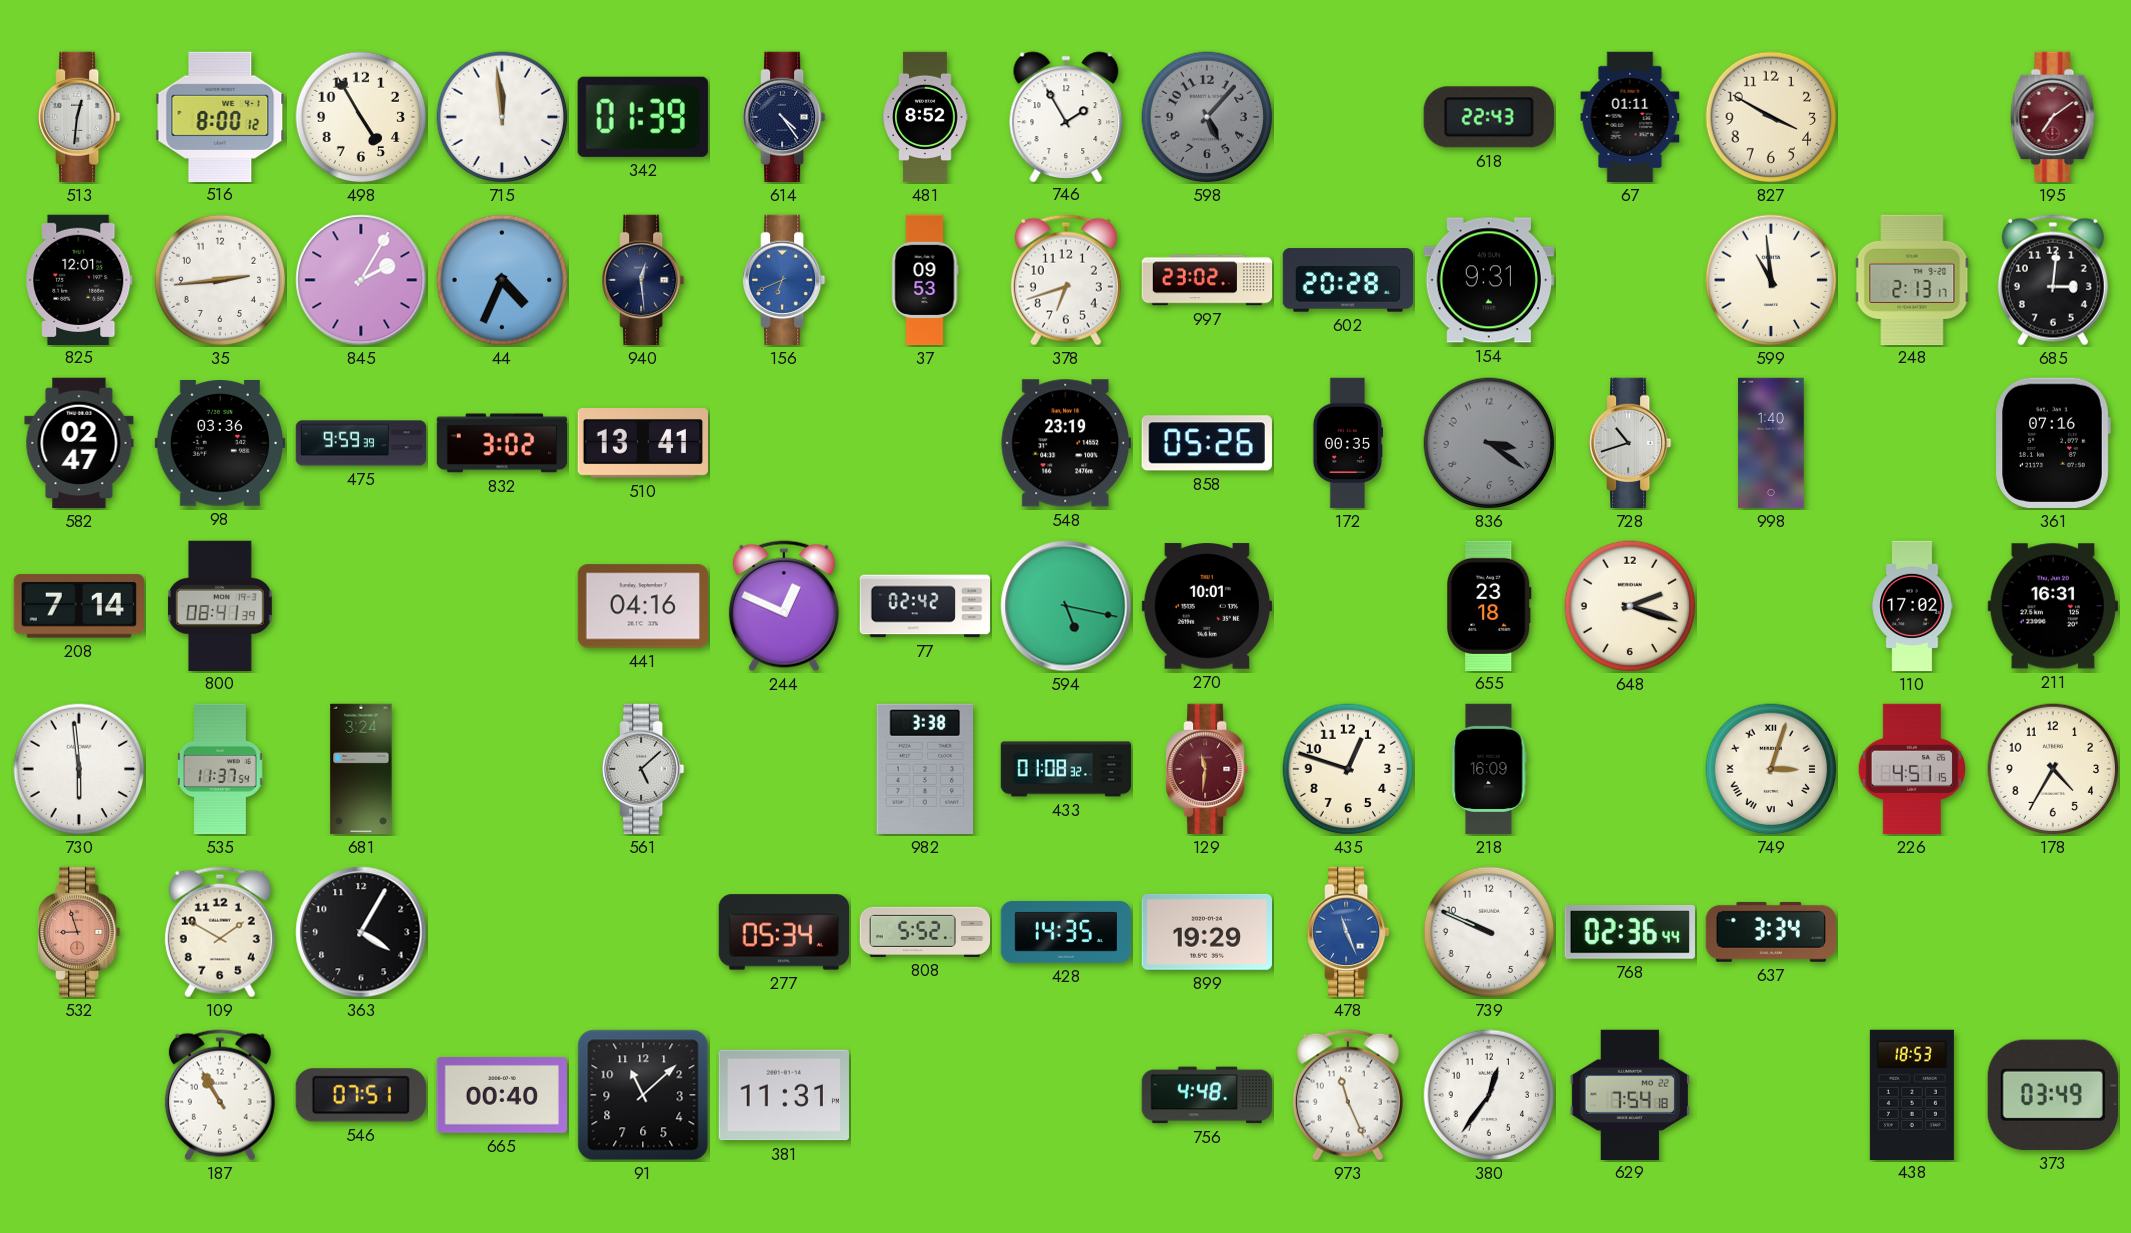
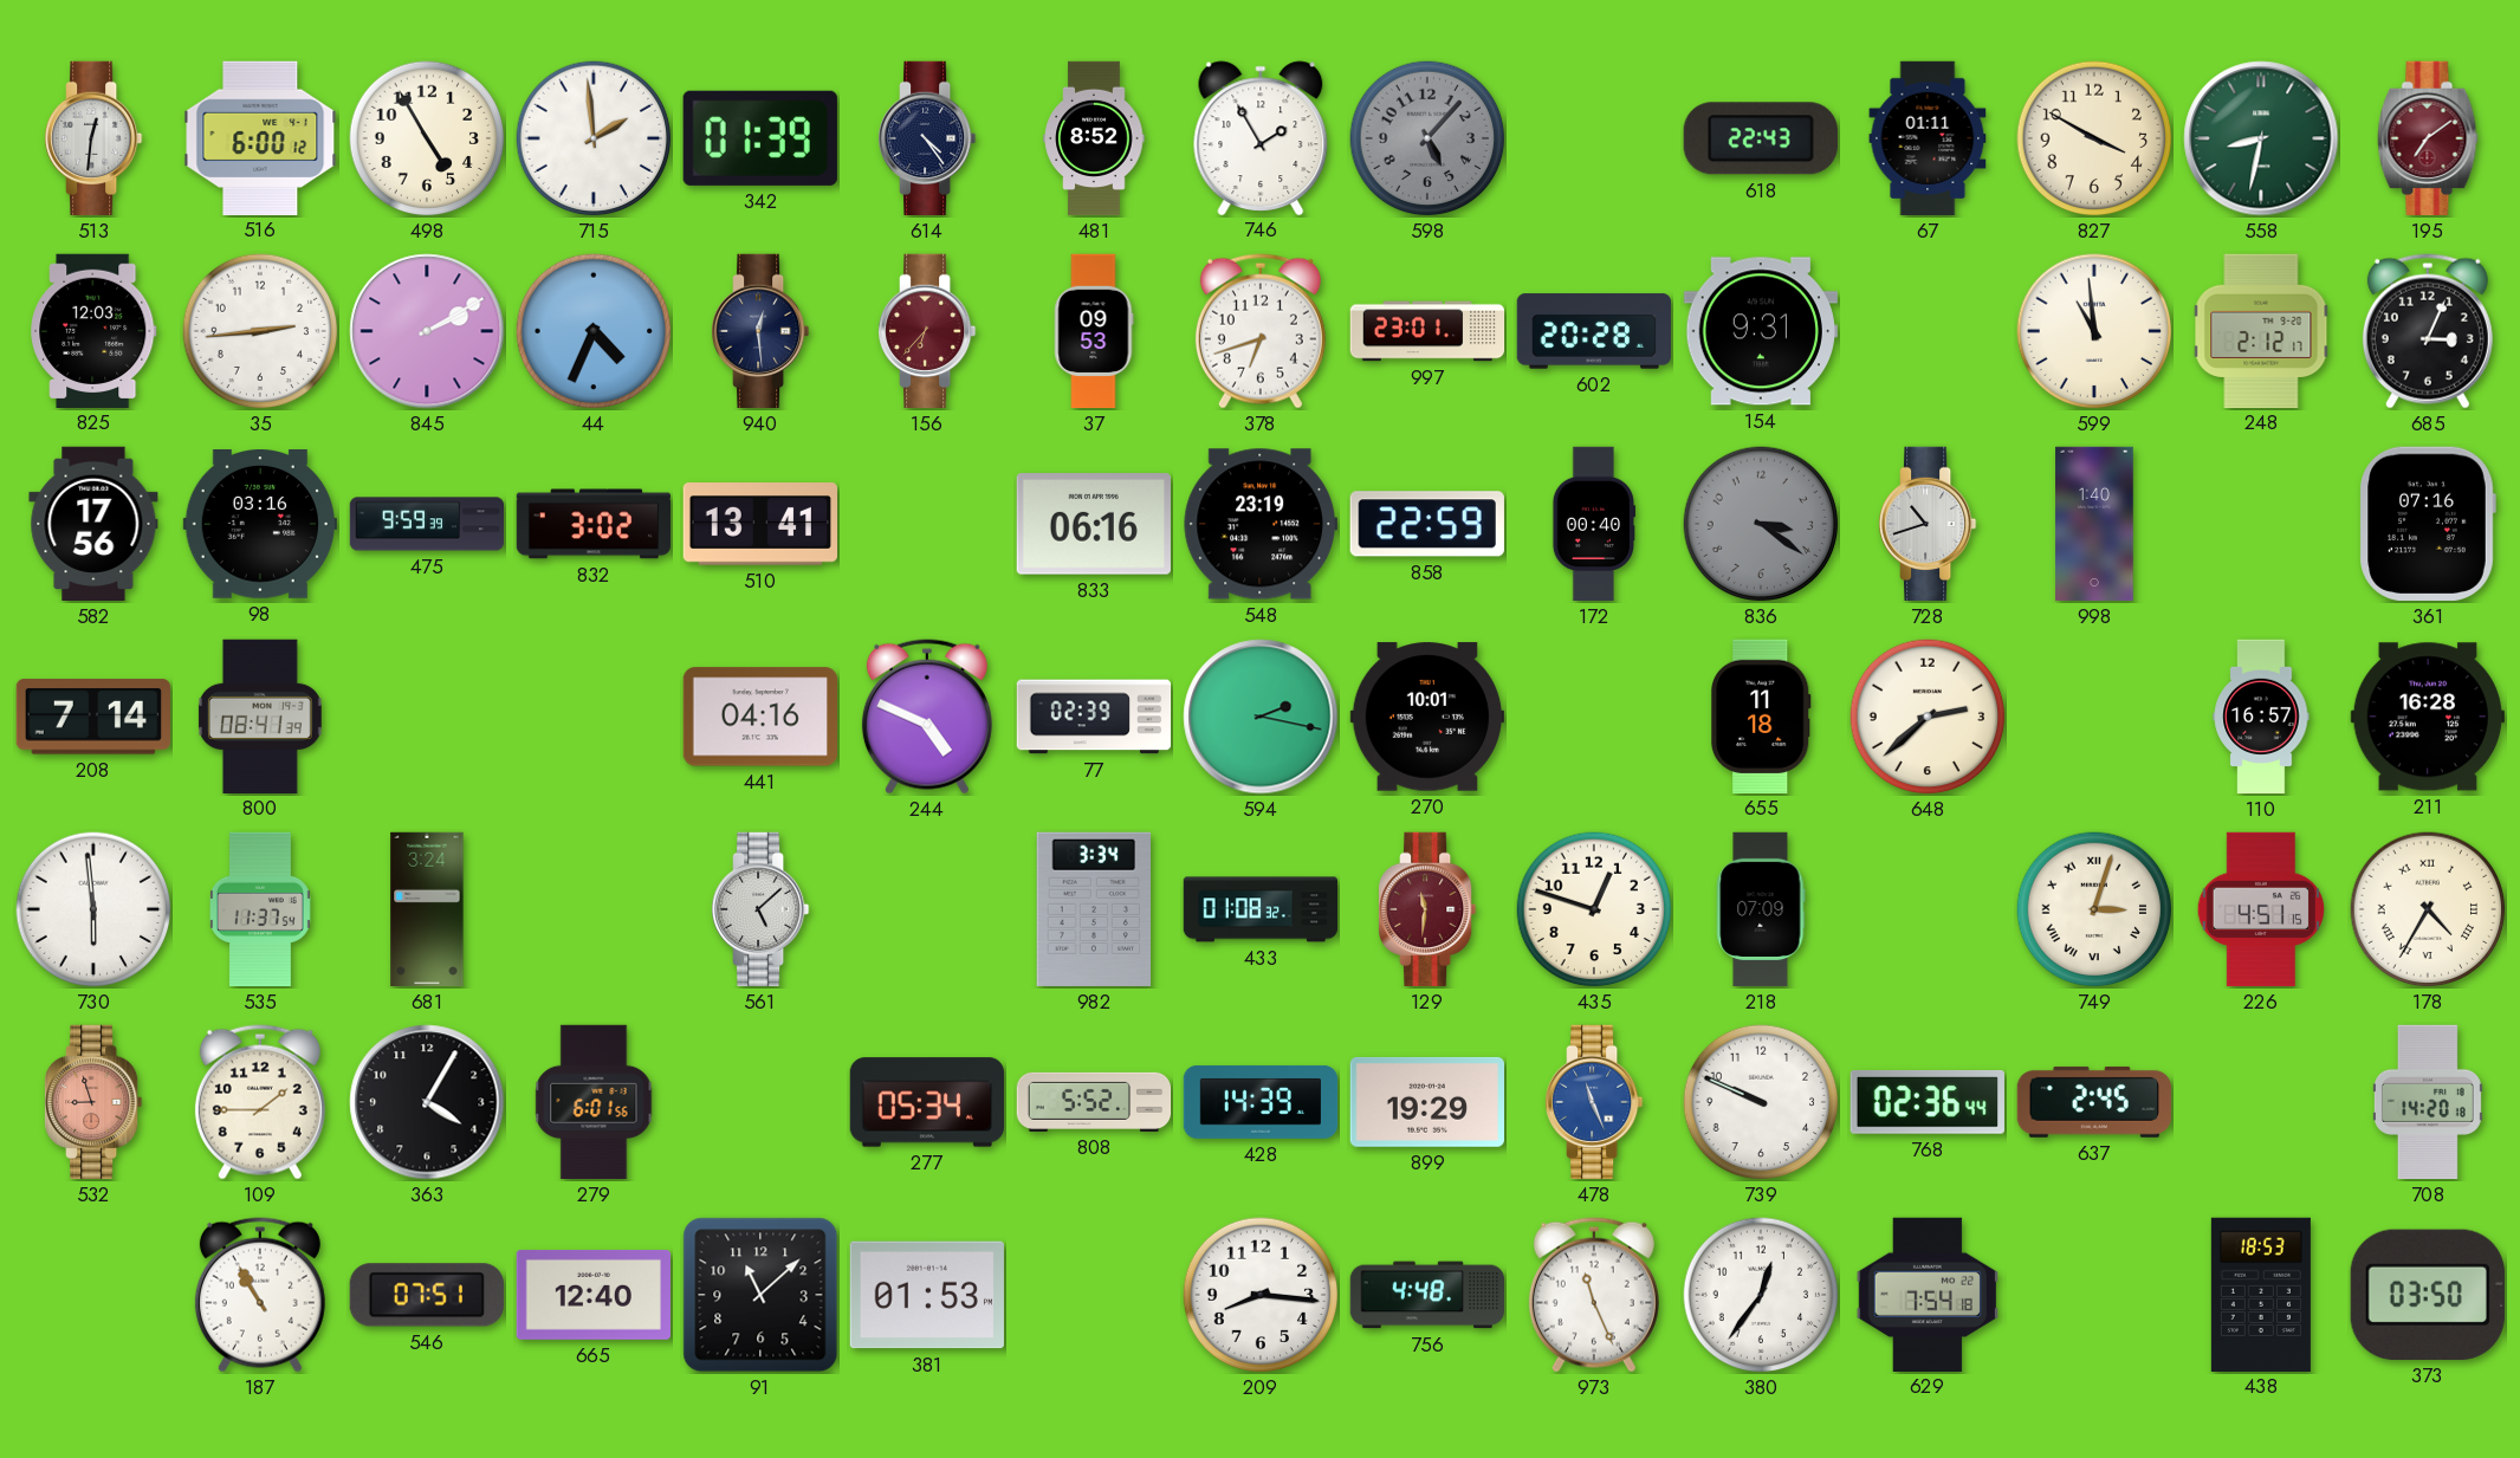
516: 8:00 -> 6:00
715: 11:59 -> 1:59
558: none -> 8:32
825: 12:01 -> 12:03
845: 2:05 -> 2:10
156: 6:41 -> 6:37
156 dial: blue -> burgundy
997: 23:02 -> 23:01
248: 2:13 -> 2:12
685: 3:01 -> 3:04
582: 02:47 -> 17:56
98: 03:36 -> 03:16
833: none -> 06:16
858: 05:26 -> 22:59
172: 00:35 -> 00:40
244: 12:49 -> 4:49
77: 02:42 -> 02:39
594: 5:17 -> 2:17
655: 23:18 -> 11:18
648: 2:18 -> 2:38
110: 17:02 -> 16:57
211: 16:31 -> 16:28
982: 3:38 -> 3:34
218: 16:09 -> 07:09
178 numerals: Arabic -> Roman
109: 1:50 -> 1:45
279: none -> 6:01
428: 14:35 -> 14:39
637: 3:34 -> 2:45
708: none -> 14:20
665: 00:40 -> 12:40
381: 11:31 -> 01:53
209: none -> 8:16
373: 03:49 -> 03:50
